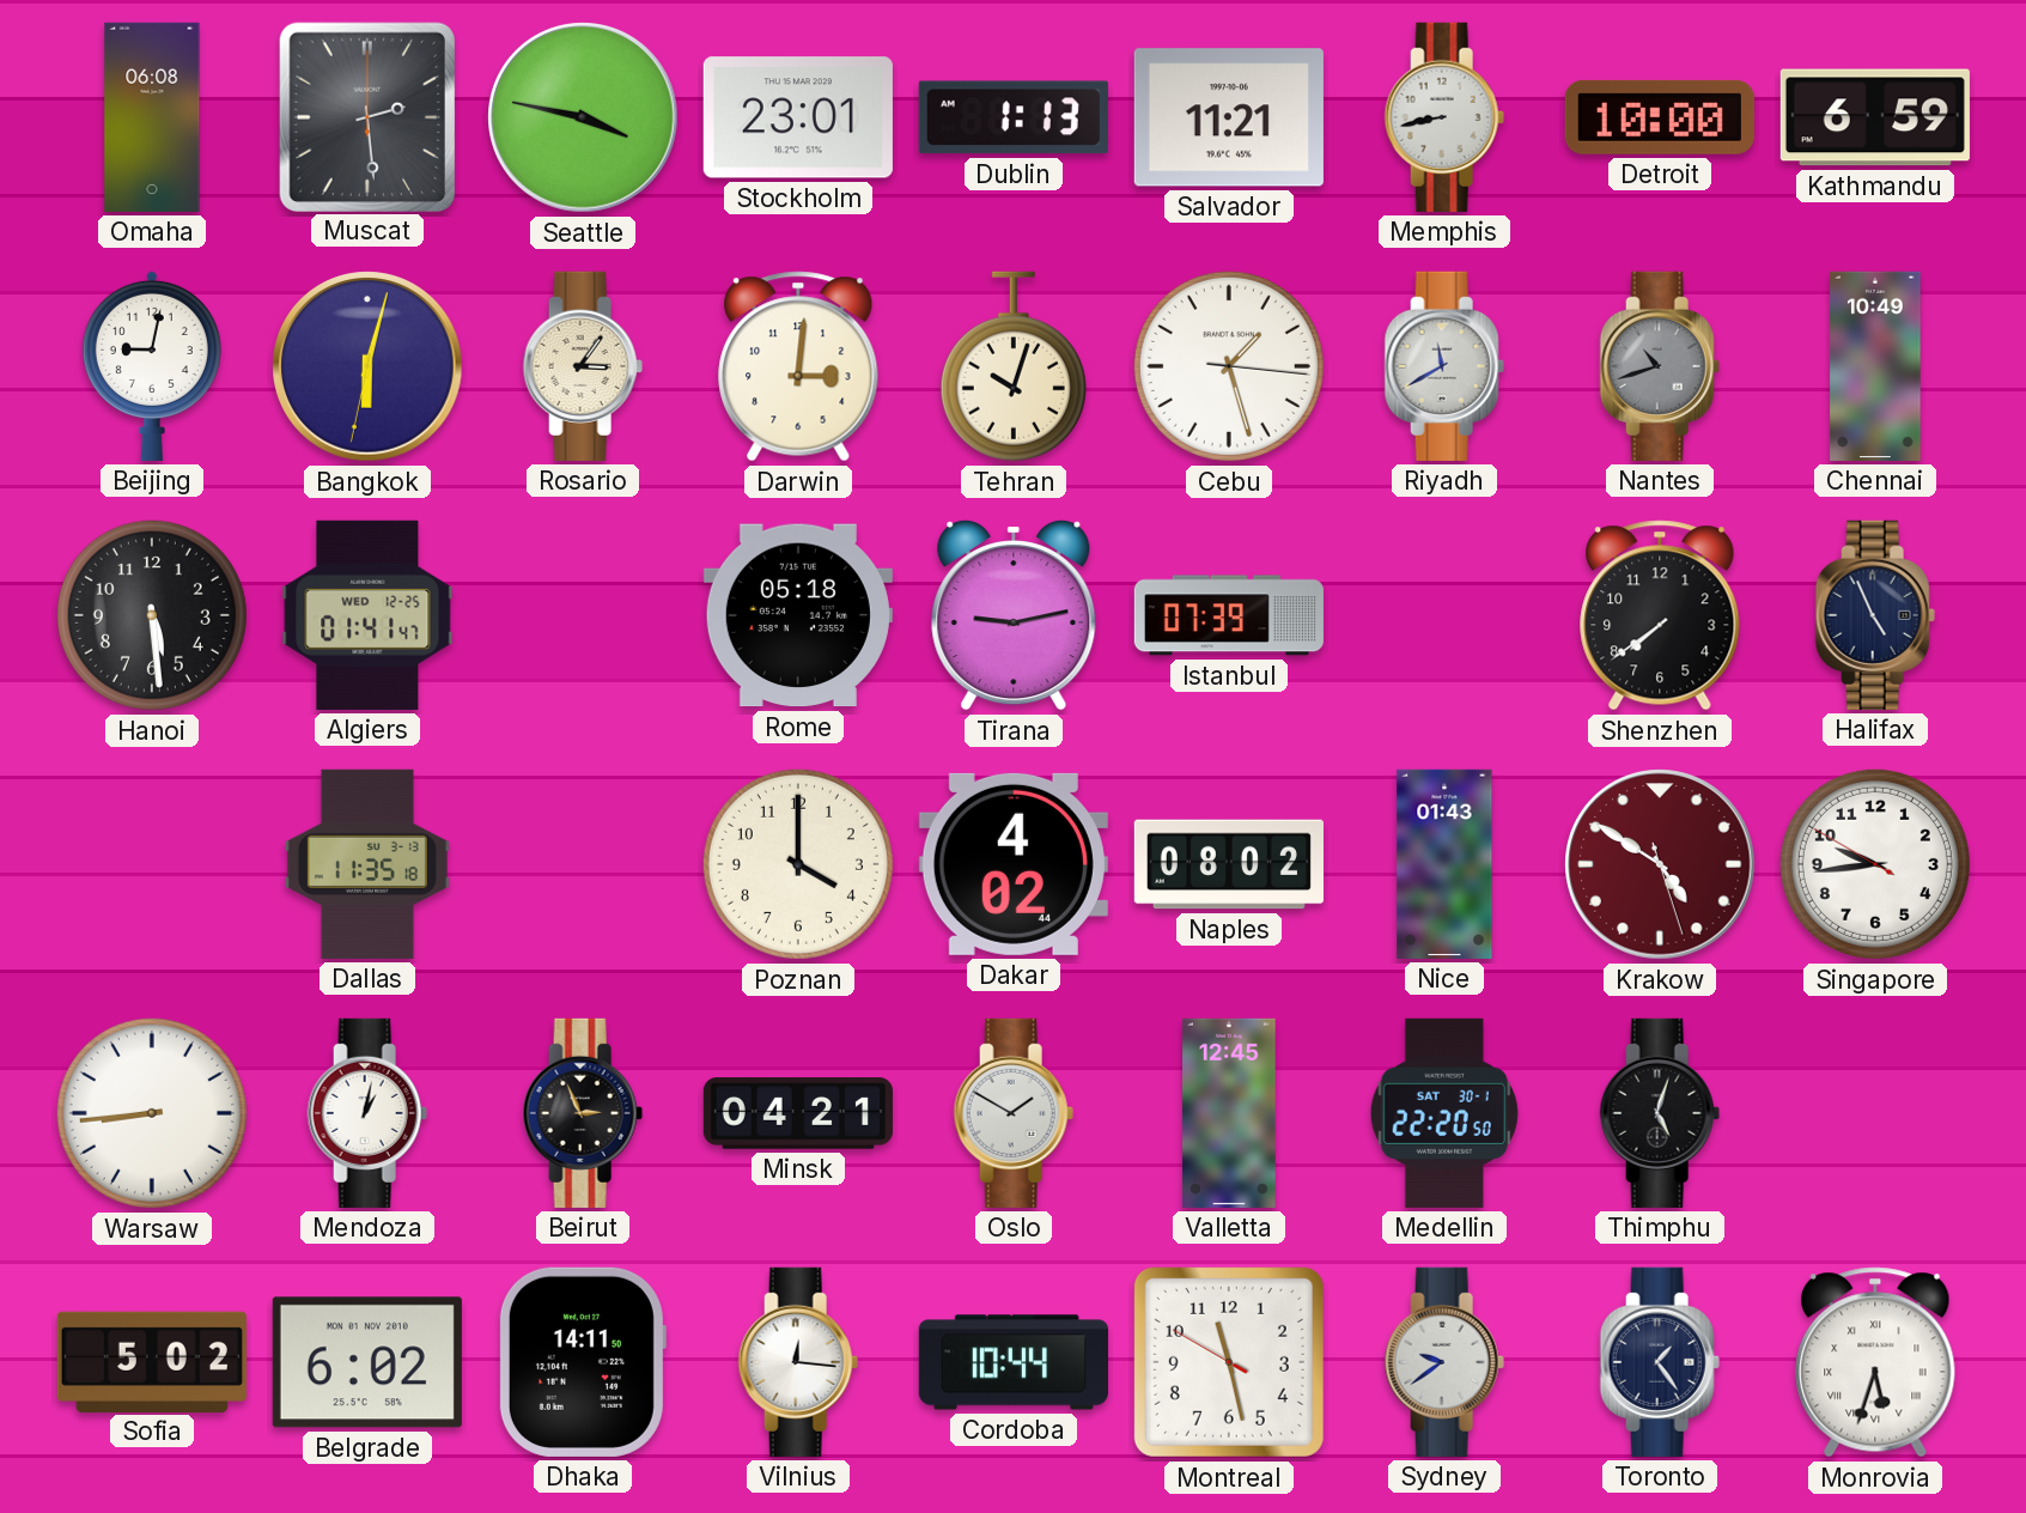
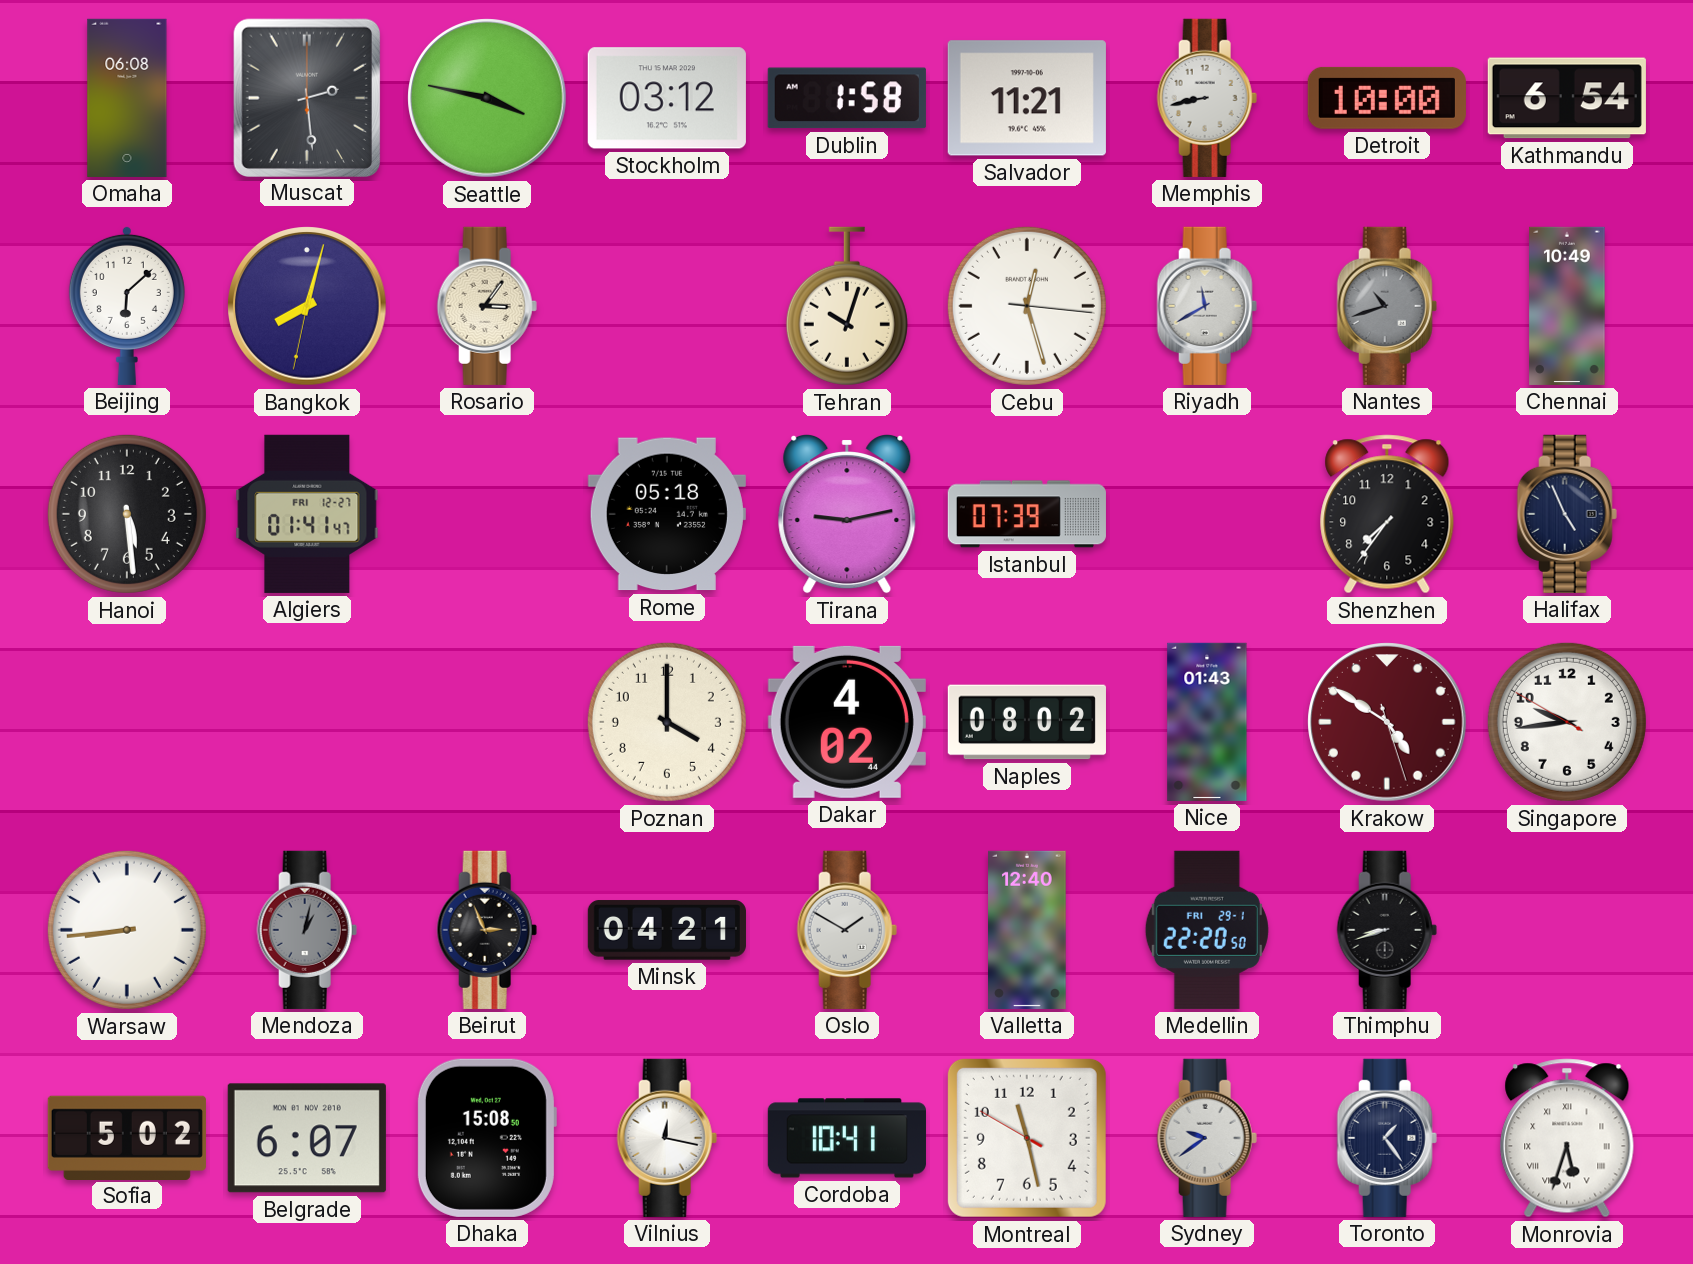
Stockholm: 23:01 -> 03:12
Dublin: 1:13 -> 1:58
Kathmandu: 6:59 -> 6:54
Beijing: 9:02 -> 6:08
Bangkok: 6:02 -> 8:02
Darwin: 3:01 -> none
Cebu: 1:27 -> 12:27
Algiers date: WED 12-25 -> FRI 12-27
Shenzhen: 7:39 -> 7:36
Dallas: 11:35 -> none
Mendoza dial: white -> grey
Valletta: 12:45 -> 12:40
Medellin date: SAT 30-1 -> FRI 29-1
Thimphu: 5:03 -> 8:42
Belgrade: 6:02 -> 6:07
Dhaka: 14:11 -> 15:08
Vilnius: 12:16 -> 12:17
Cordoba: 10:44 -> 10:41
